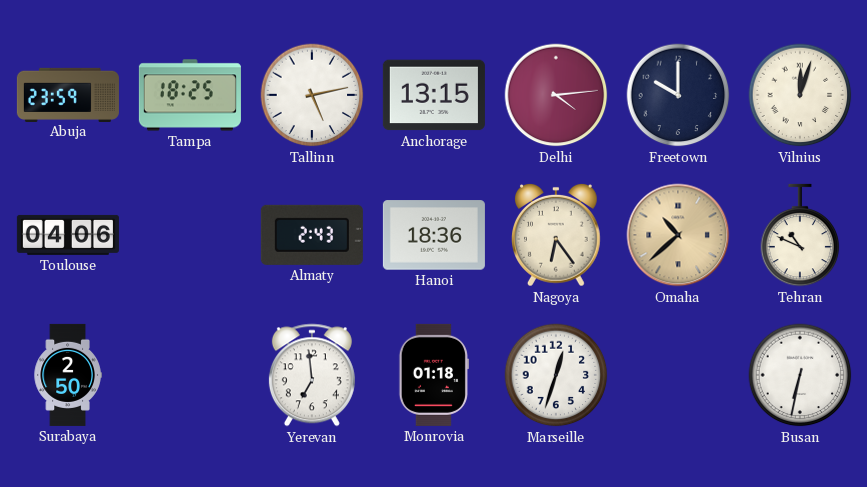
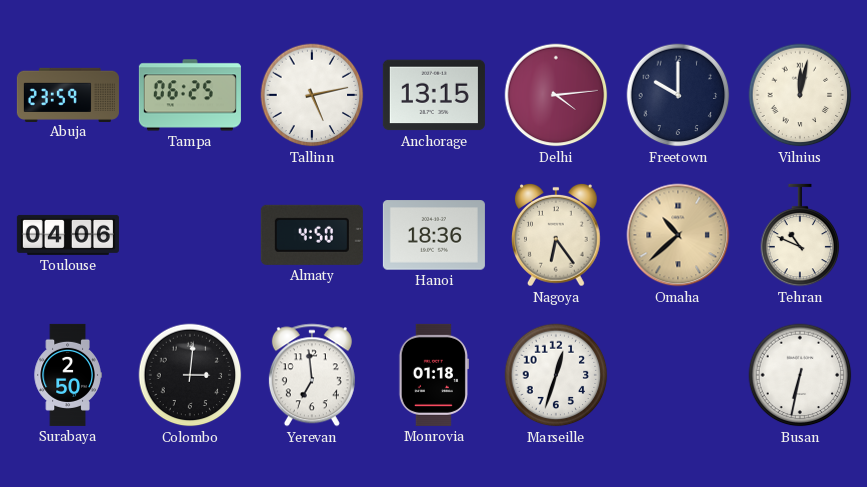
Tampa: 18:25 -> 06:25
Vilnius: 12:03 -> 12:02
Almaty: 2:43 -> 4:50
Colombo: none -> 3:01
